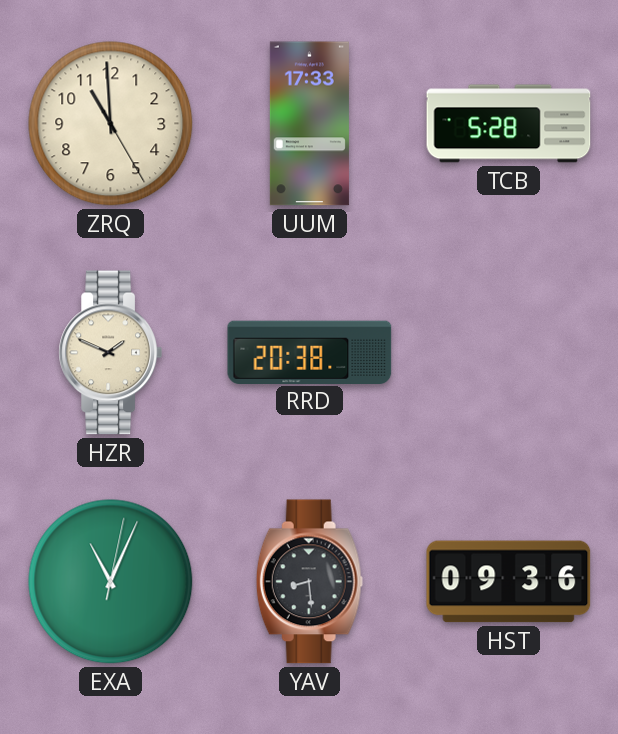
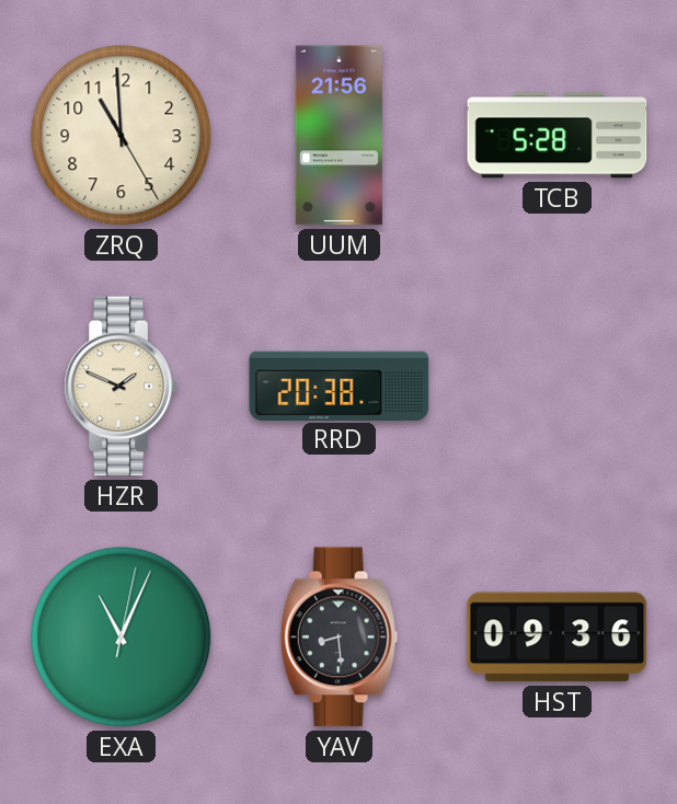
UUM: 17:33 -> 21:56
